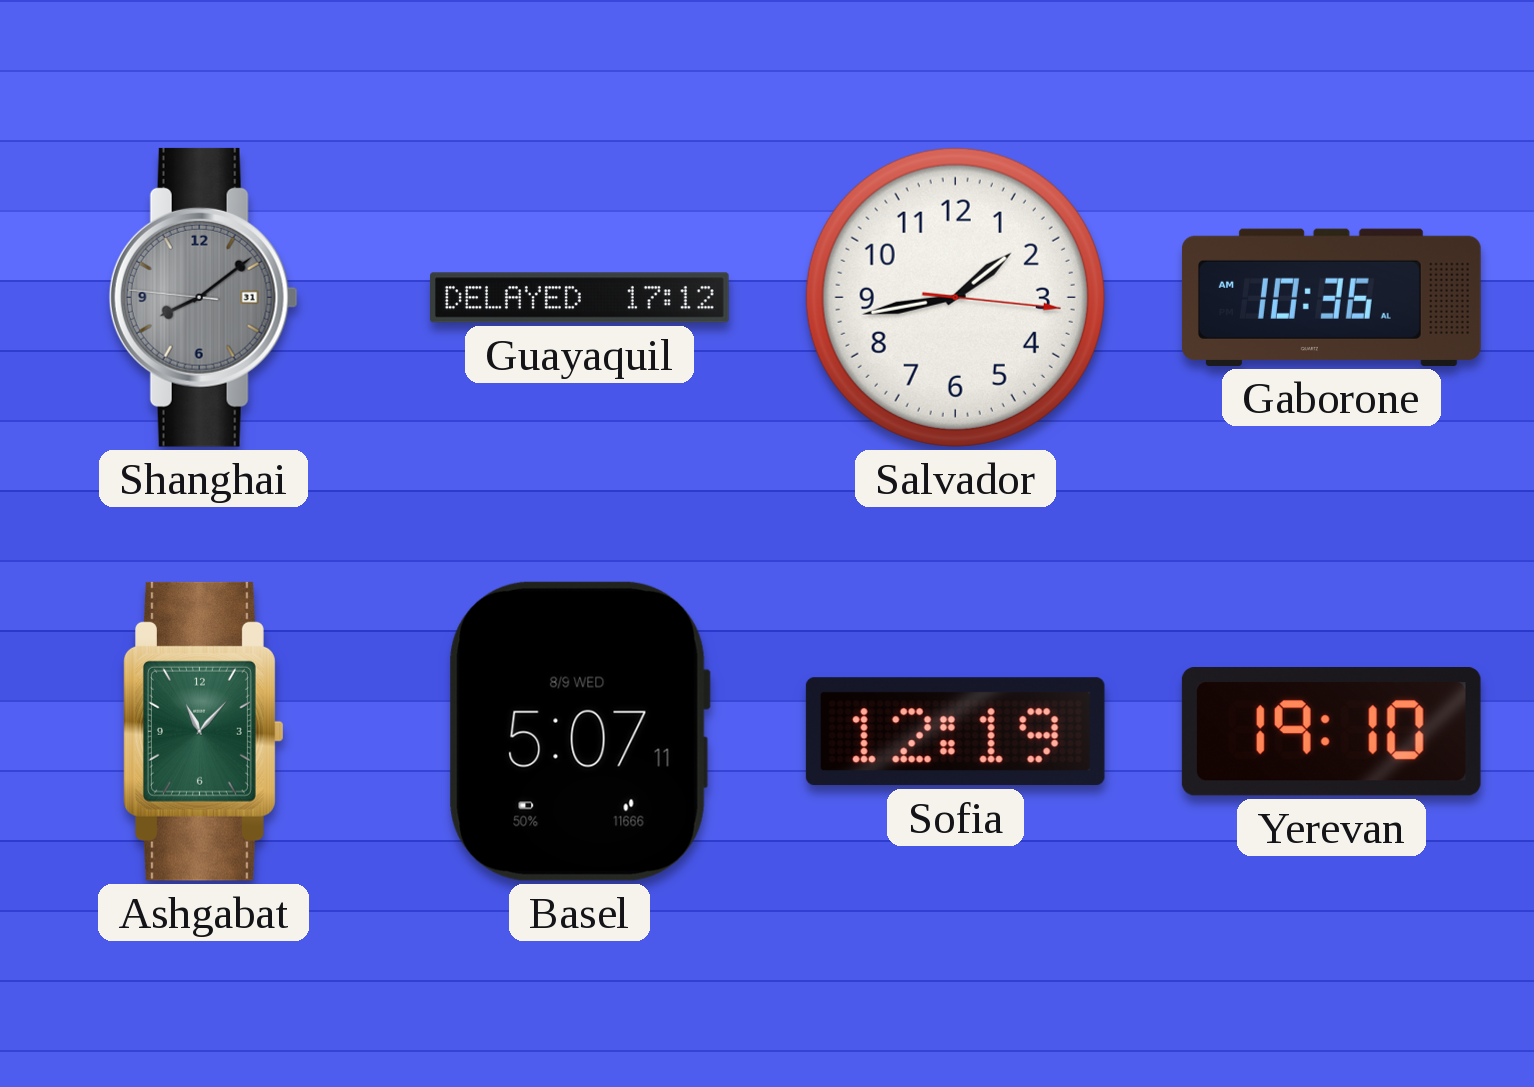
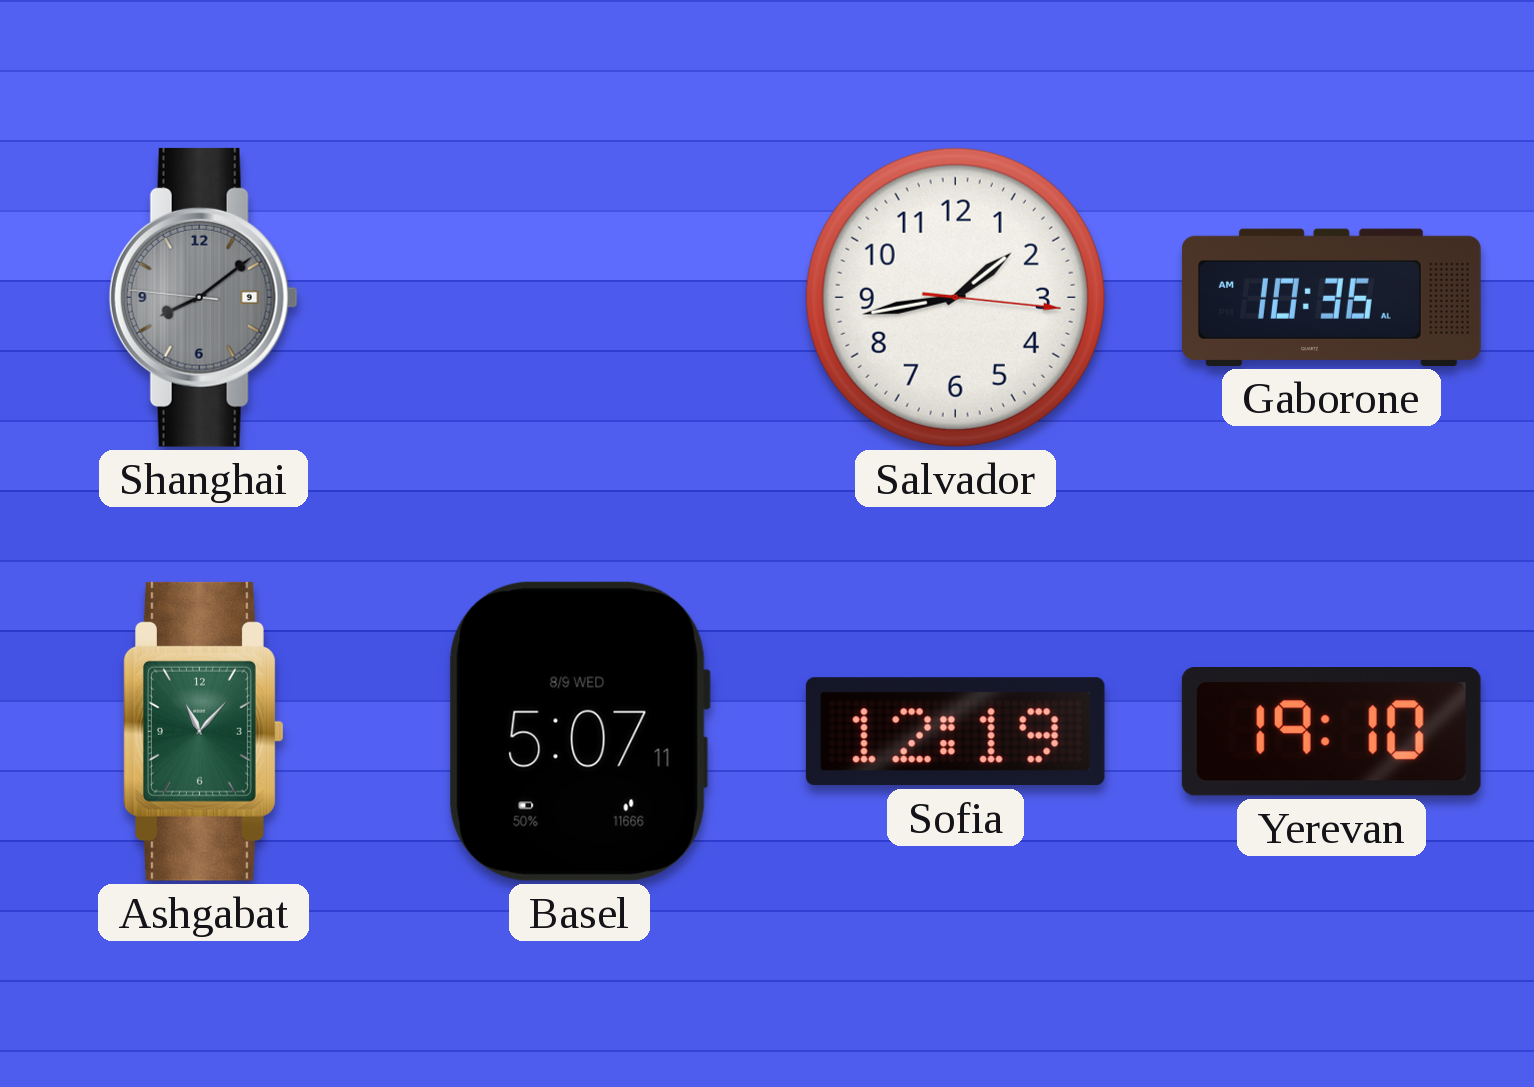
Shanghai date: 31 -> 9
Guayaquil: 17:12 -> none
